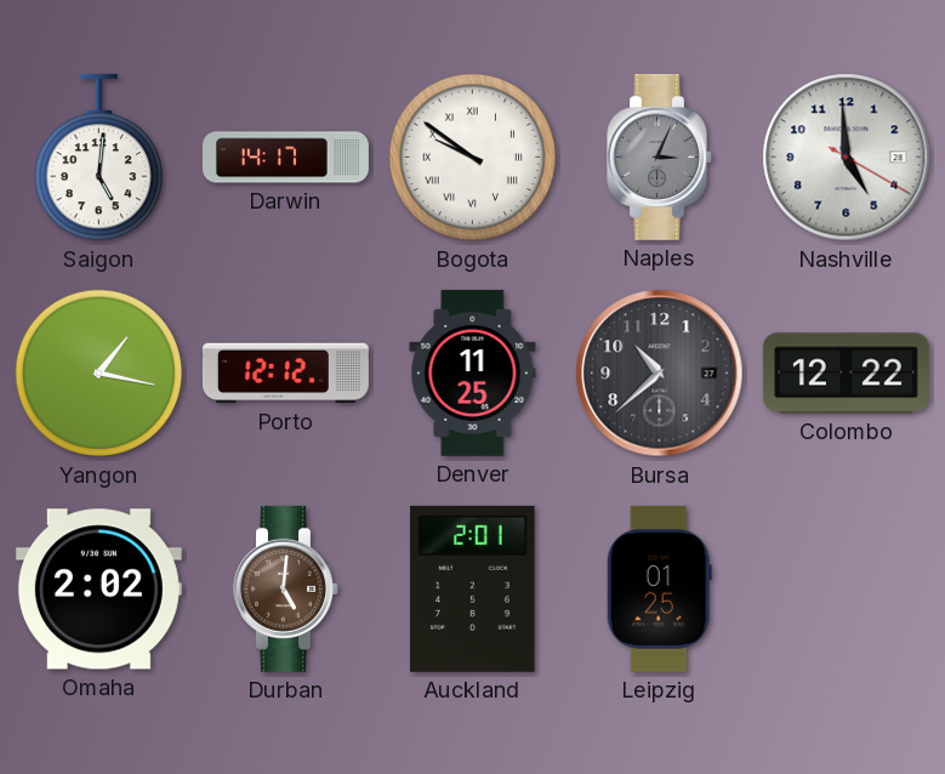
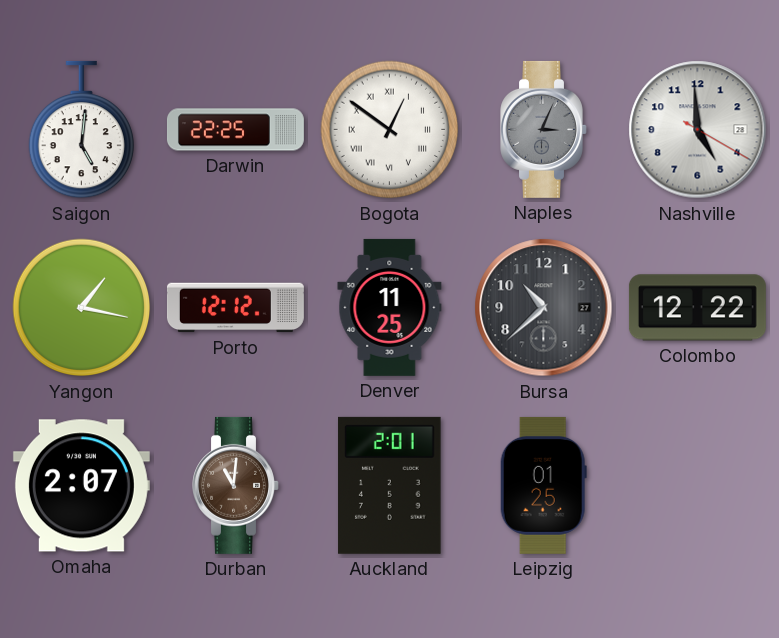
Darwin: 14:17 -> 22:25
Bogota: 9:51 -> 12:51
Omaha: 2:02 -> 2:07
Durban: 5:01 -> 11:01
